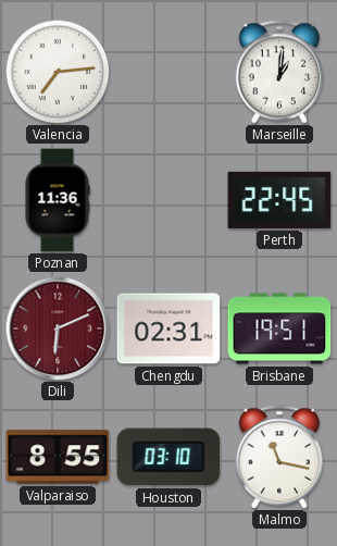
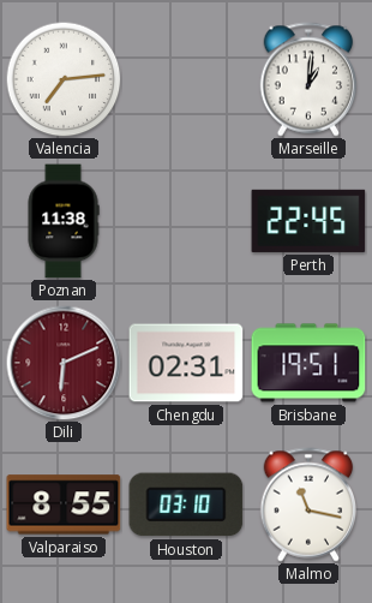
Poznan: 11:36 -> 11:38
